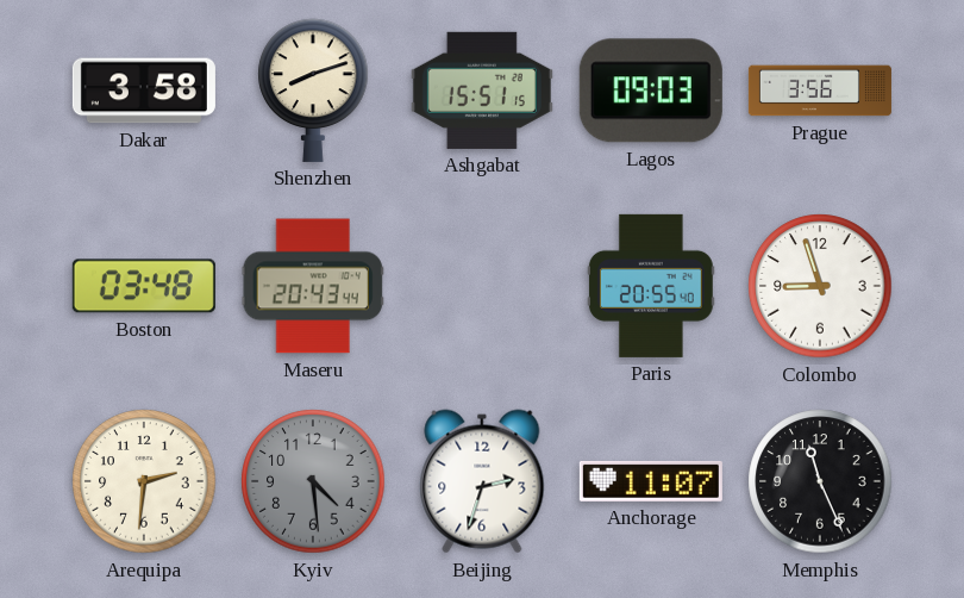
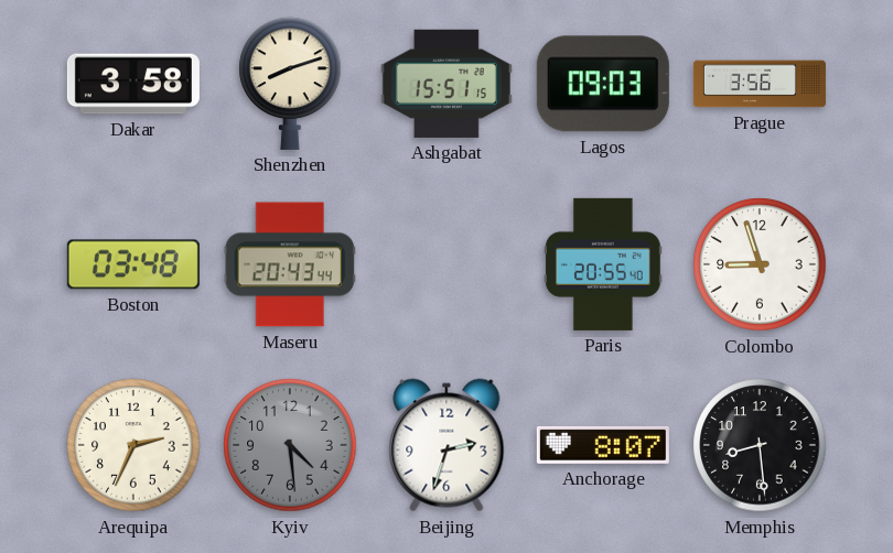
Arequipa: 2:31 -> 2:34
Anchorage: 11:07 -> 8:07
Memphis: 11:26 -> 8:29
